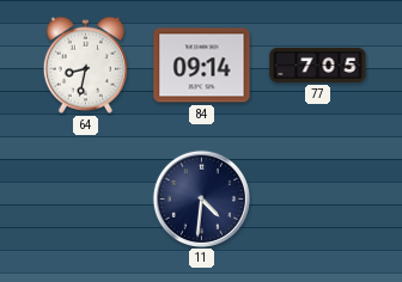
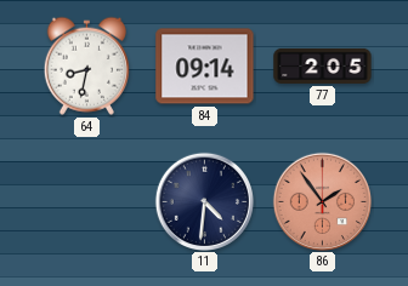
77: 7:05 -> 2:05
86: none -> 1:54
